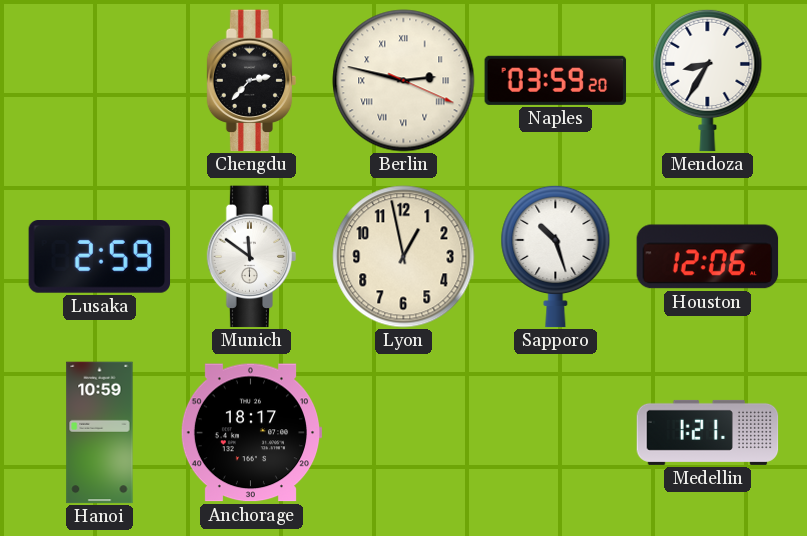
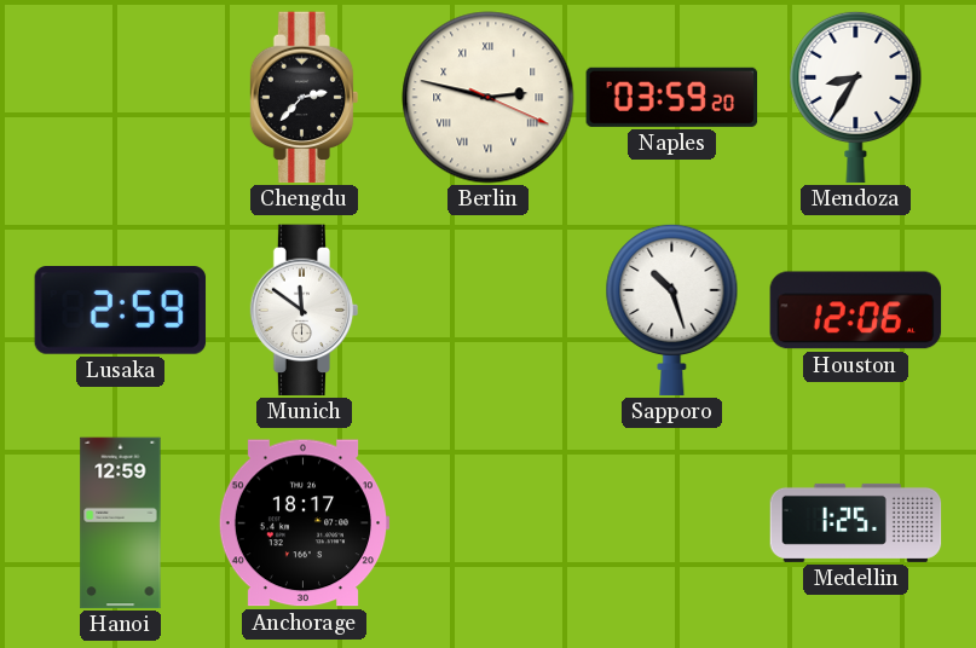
Lyon: 12:58 -> none
Hanoi: 10:59 -> 12:59
Medellin: 1:21 -> 1:25
